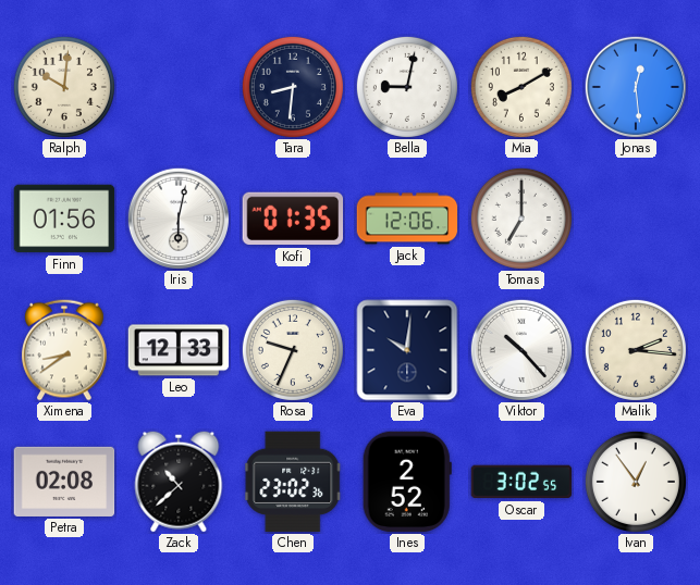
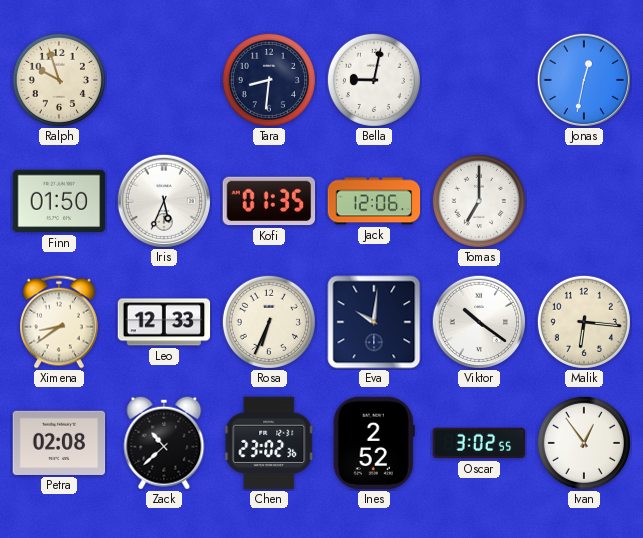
Ralph: 10:01 -> 9:57
Mia: 8:10 -> none
Jonas: 12:29 -> 12:32
Finn: 01:56 -> 01:50
Iris: 6:02 -> 5:34
Rosa: 9:34 -> 6:34
Viktor: 10:23 -> 10:21
Malik: 2:16 -> 6:16
